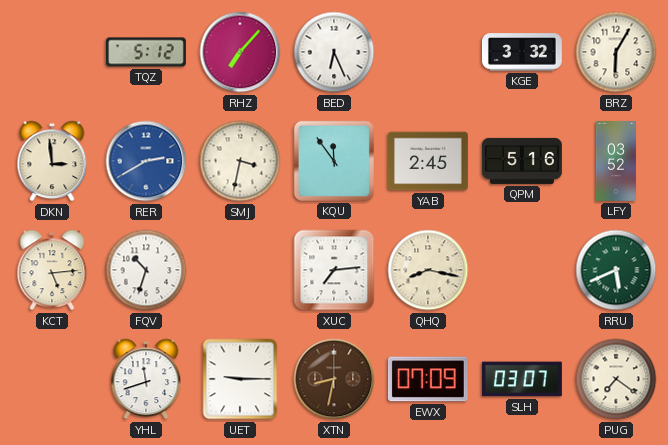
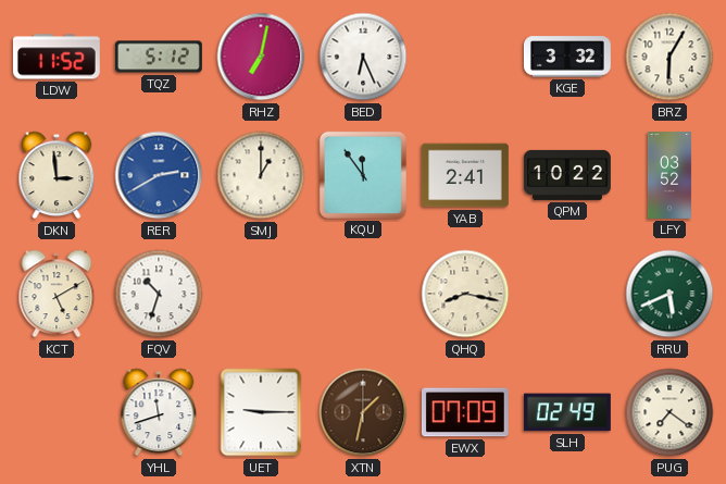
LDW: none -> 11:52
RHZ: 7:07 -> 7:02
SMJ: 3:32 -> 1:00
YAB: 2:45 -> 2:41
QPM: 5:16 -> 10:22
KCT: 5:14 -> 5:10
XUC: 7:14 -> none
XTN: 8:32 -> 1:32
SLH: 03:07 -> 02:49
